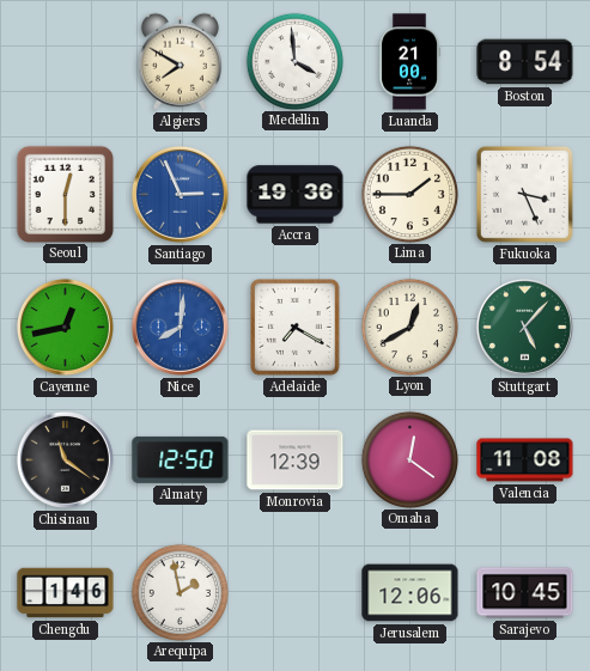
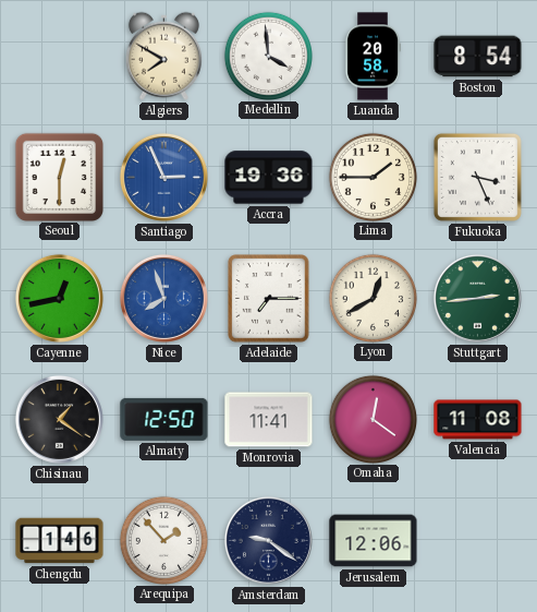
Luanda: 21:00 -> 20:58
Nice: 8:01 -> 7:57
Adelaide: 7:20 -> 7:15
Stuttgart: 5:07 -> 2:44
Chisinau: 11:21 -> 1:21
Monrovia: 12:39 -> 11:41
Arequipa: 1:58 -> 1:53
Amsterdam: none -> 9:21
Sarajevo: 10:45 -> none
